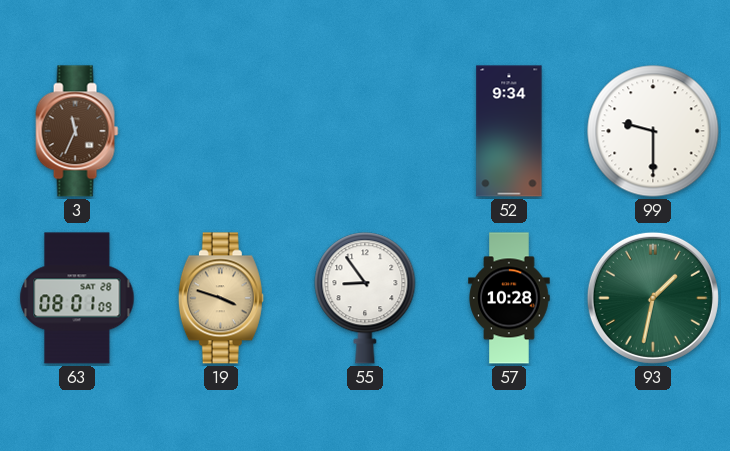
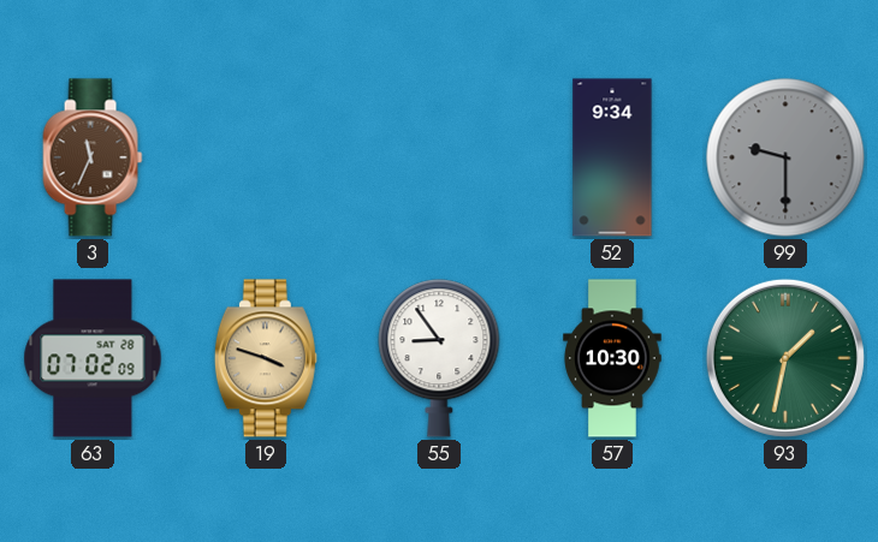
99 dial: white -> grey
63: 08:01 -> 07:02
57: 10:28 -> 10:30
